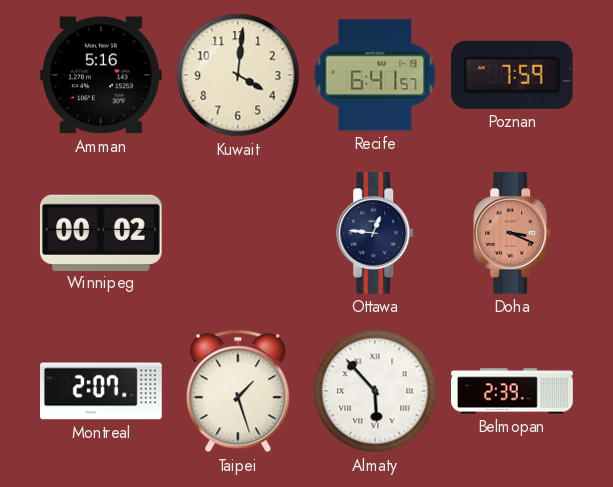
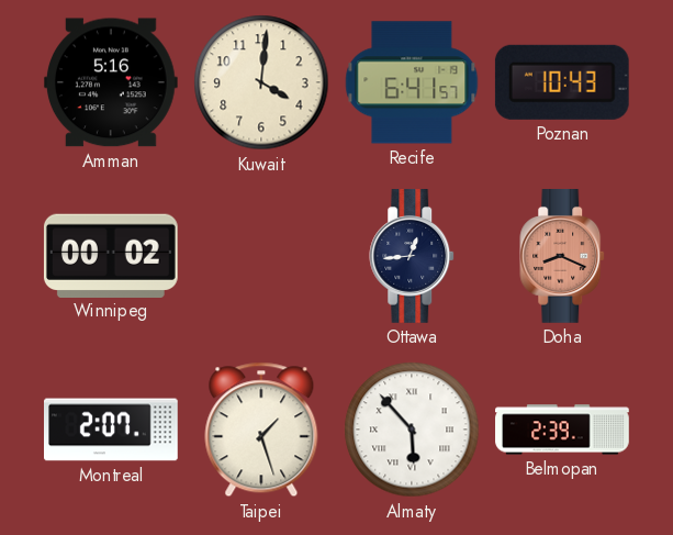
Poznan: 7:59 -> 10:43
Ottawa: 12:46 -> 12:44
Doha: 3:19 -> 8:19
